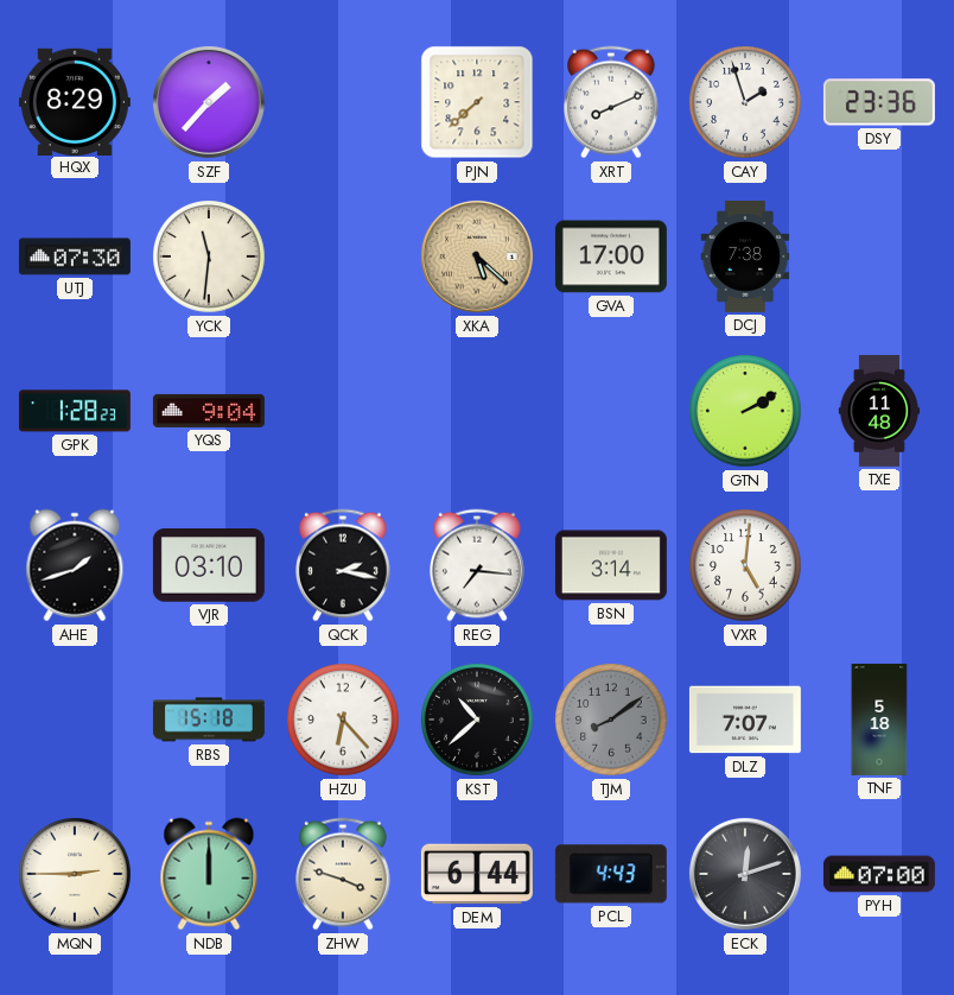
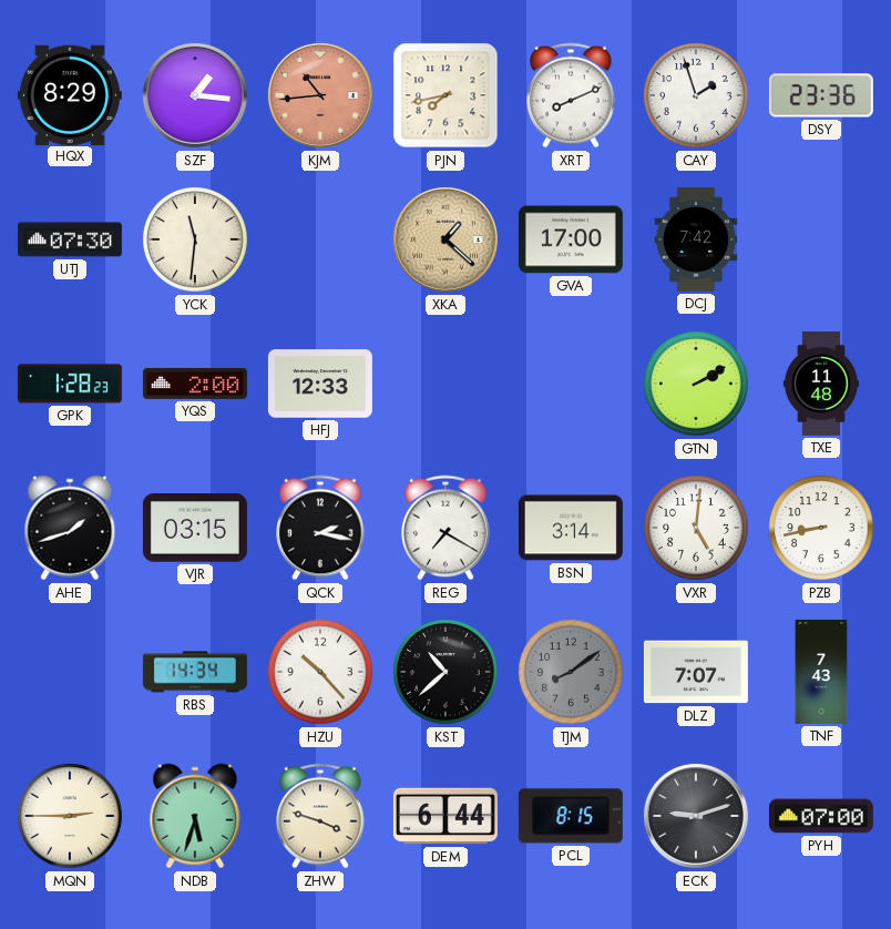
SZF: 1:37 -> 1:16
KJM: none -> 10:44
PJN: 7:38 -> 7:43
XKA: 5:22 -> 1:22
DCJ: 7:38 -> 7:42
YQS: 9:04 -> 2:00
HFJ: none -> 12:33
VJR: 03:10 -> 03:15
REG: 7:16 -> 7:20
PZB: none -> 8:43
RBS: 15:18 -> 14:34
HZU: 6:23 -> 10:23
TNF: 5:18 -> 7:43
NDB: 12:00 -> 5:33
PCL: 4:43 -> 8:15
ECK: 12:12 -> 9:12
